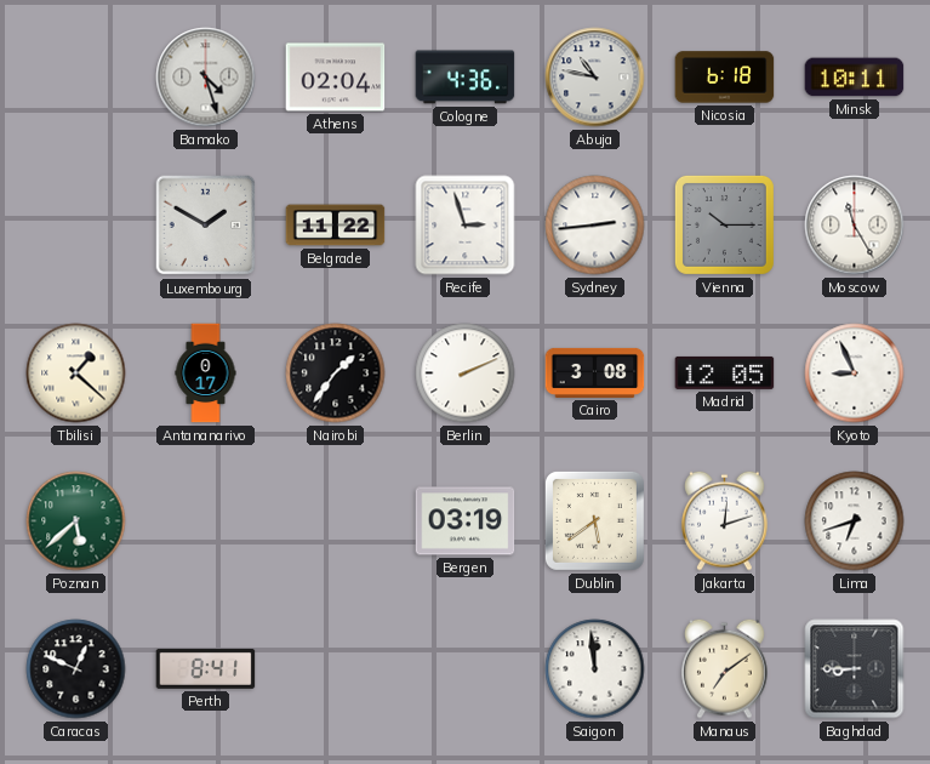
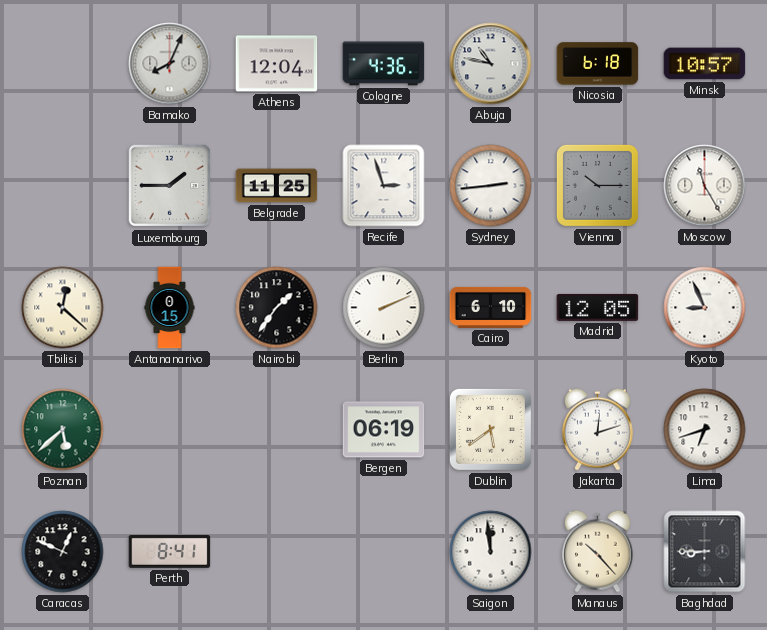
Bamako: 4:27 -> 8:04
Athens: 02:04 -> 12:04
Minsk: 10:11 -> 10:57
Luxembourg: 1:50 -> 1:45
Belgrade: 11:22 -> 11:25
Tbilisi: 1:22 -> 12:22
Antananarivo: 0:17 -> 0:15
Cairo: 3:08 -> 6:10
Bergen: 03:19 -> 06:19
Manaus: 7:09 -> 10:23
